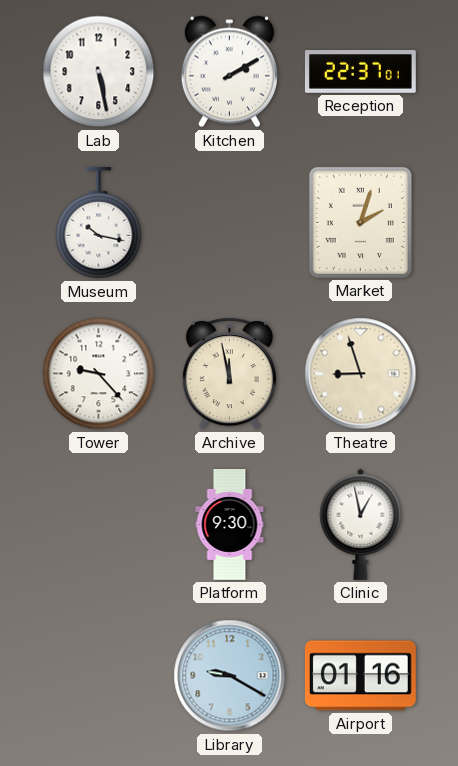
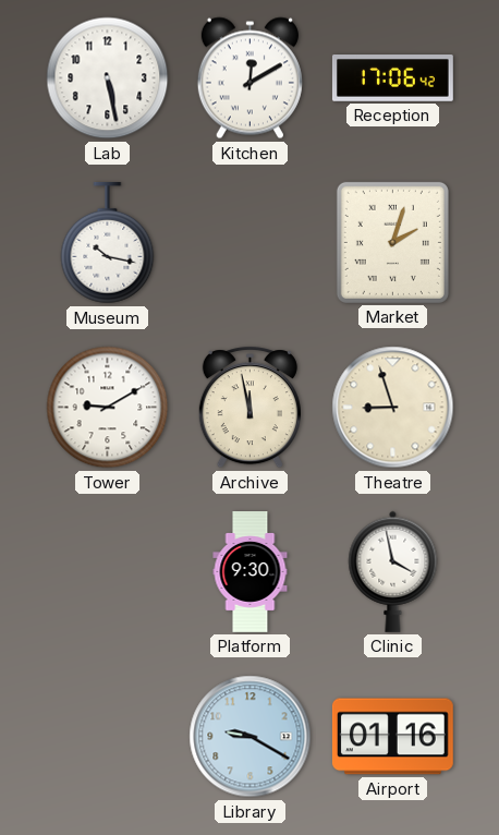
Kitchen: 2:10 -> 12:10
Reception: 22:37 -> 17:06
Tower: 9:23 -> 9:10
Clinic: 12:58 -> 3:58
